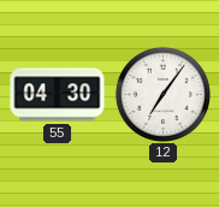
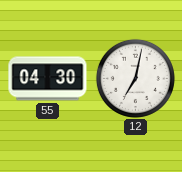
12: 7:06 -> 7:02
